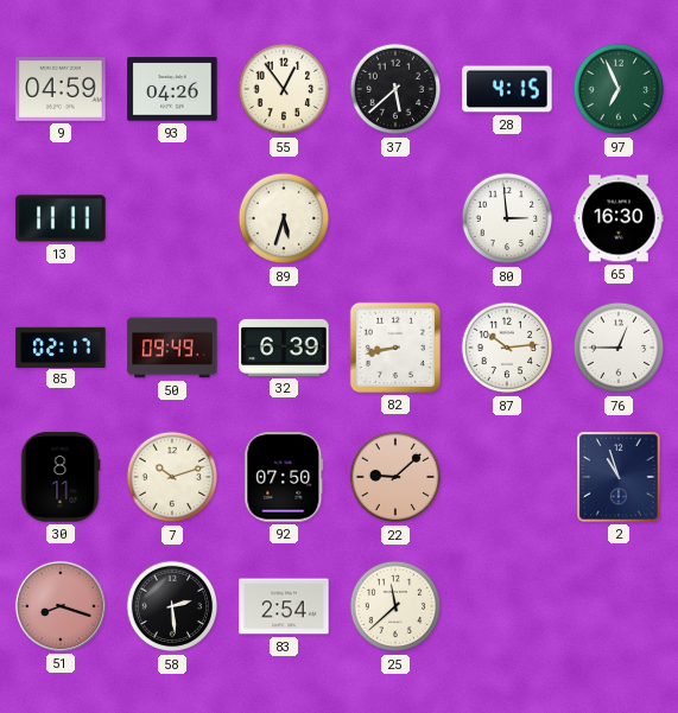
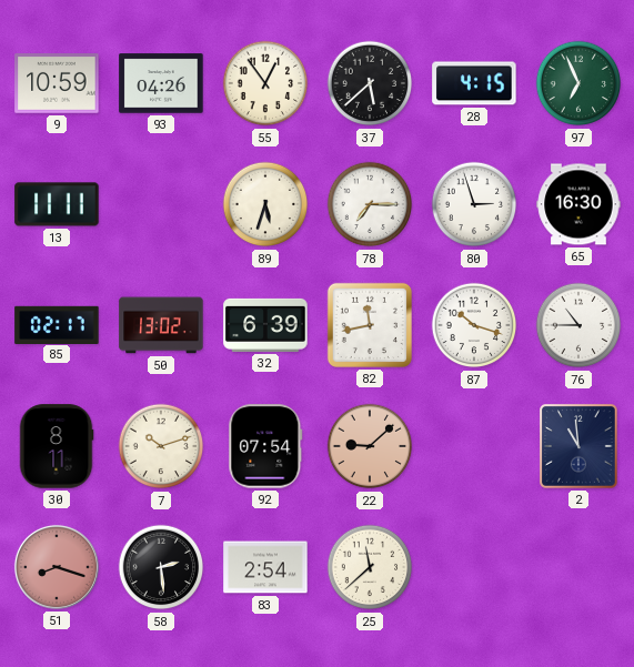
9: 04:59 -> 10:59
78: none -> 7:15
80: 2:59 -> 2:57
50: 09:49 -> 13:02
82: 8:43 -> 11:43
87: 10:14 -> 10:18
76: 12:45 -> 10:45
92: 07:50 -> 07:54
2: 10:57 -> 10:59
